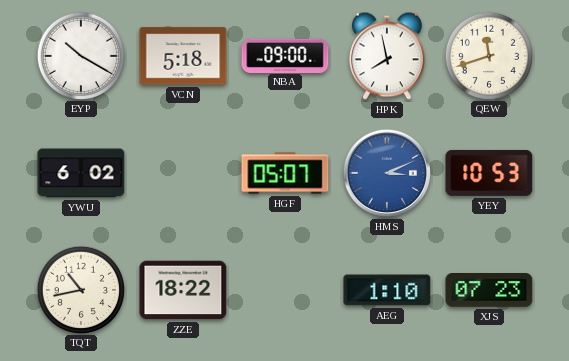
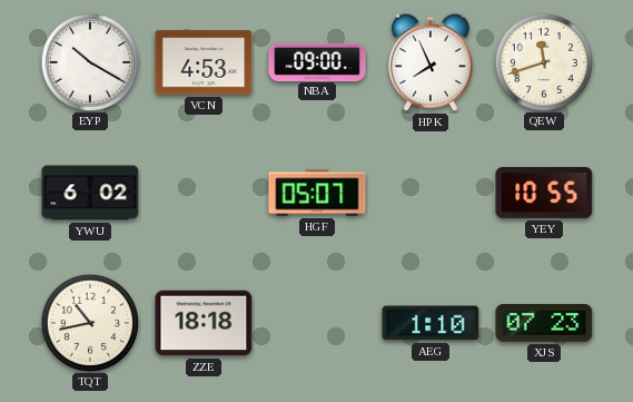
VCN: 5:18 -> 4:53
HPK: 7:58 -> 7:56
HMS: 3:11 -> none
YEY: 10:53 -> 10:55
ZZE: 18:22 -> 18:18
